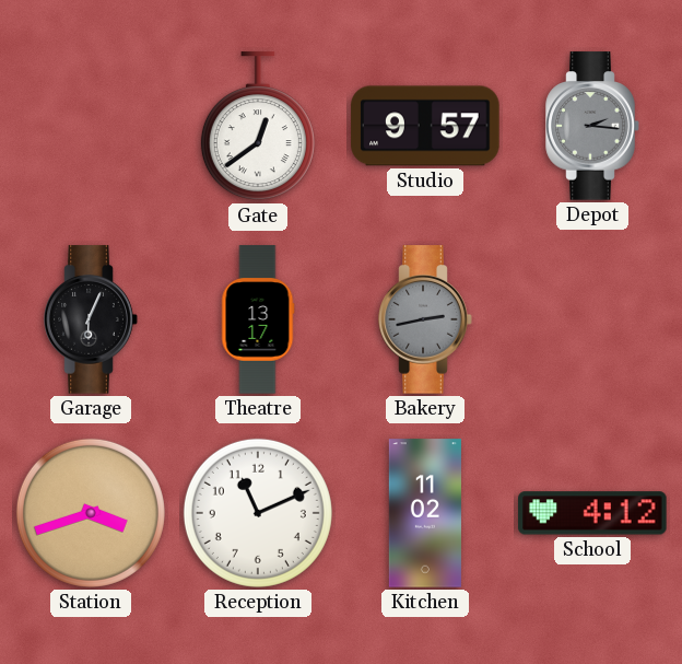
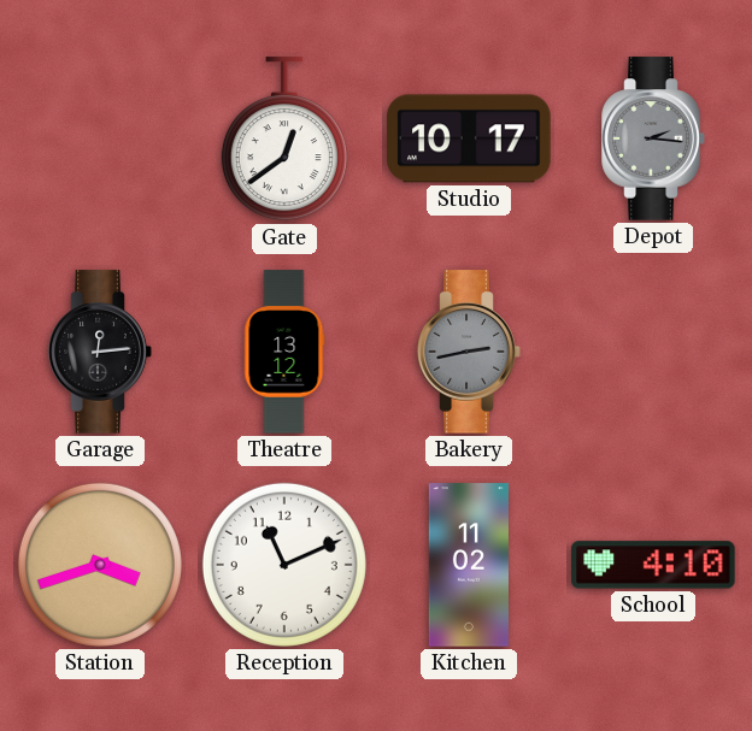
Studio: 9:57 -> 10:17
Garage: 6:04 -> 12:14
Theatre: 13:17 -> 13:12
School: 4:12 -> 4:10
